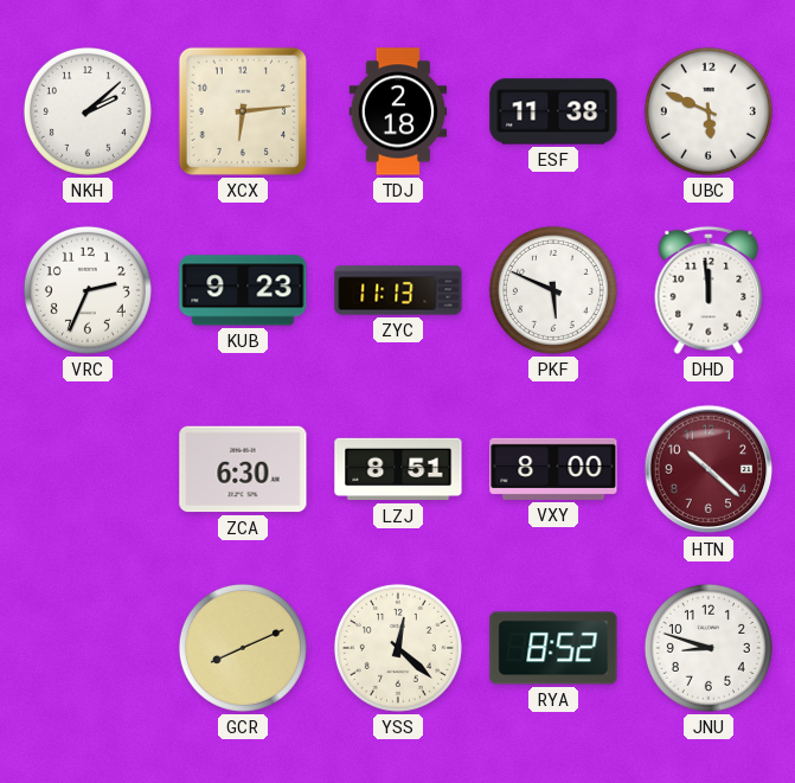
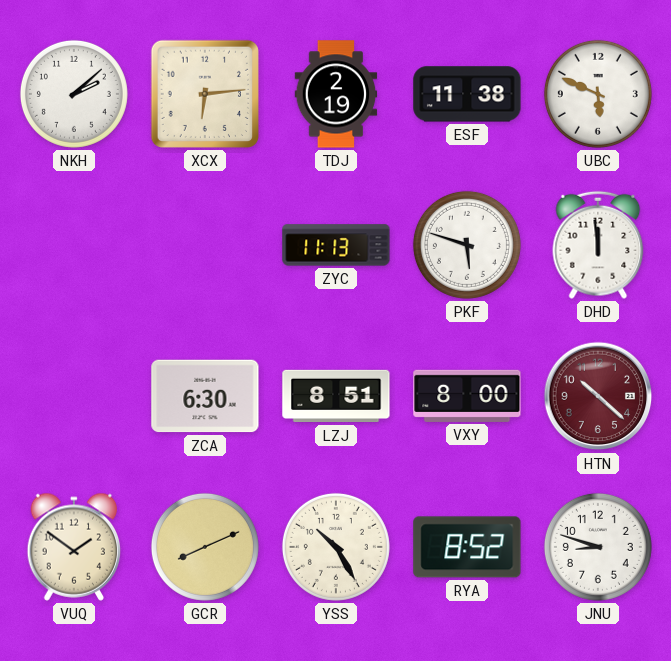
TDJ: 2:18 -> 2:19
VRC: 2:34 -> none
KUB: 9:23 -> none
PKF: 5:49 -> 5:48
VUQ: none -> 1:51
YSS: 12:22 -> 10:25
